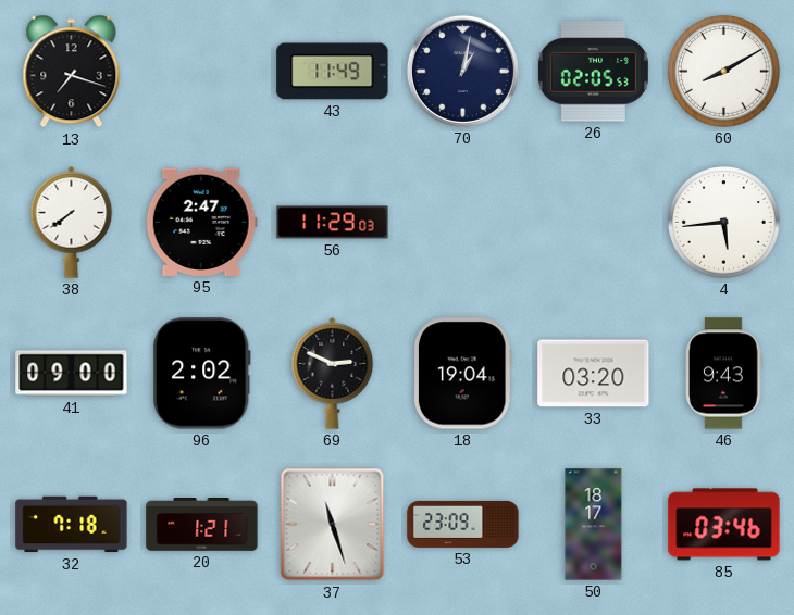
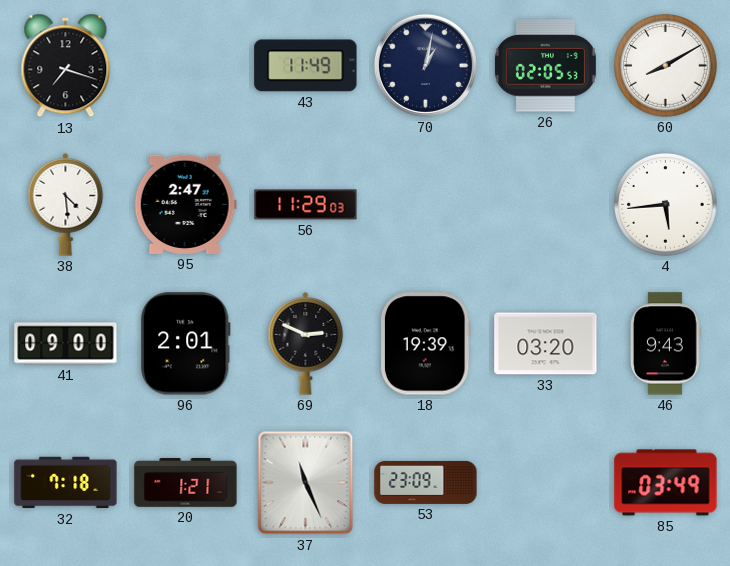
38: 7:39 -> 4:29
96: 2:02 -> 2:01
18: 19:04 -> 19:39
37: 11:27 -> 11:26
50: 18:17 -> none
85: 03:46 -> 03:49
